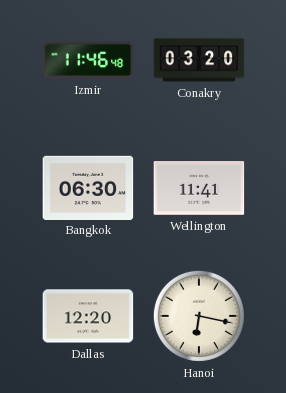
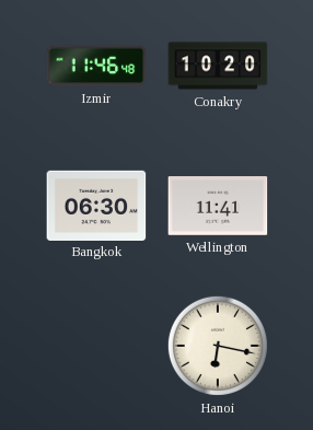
Conakry: 03:20 -> 10:20
Dallas: 12:20 -> none
